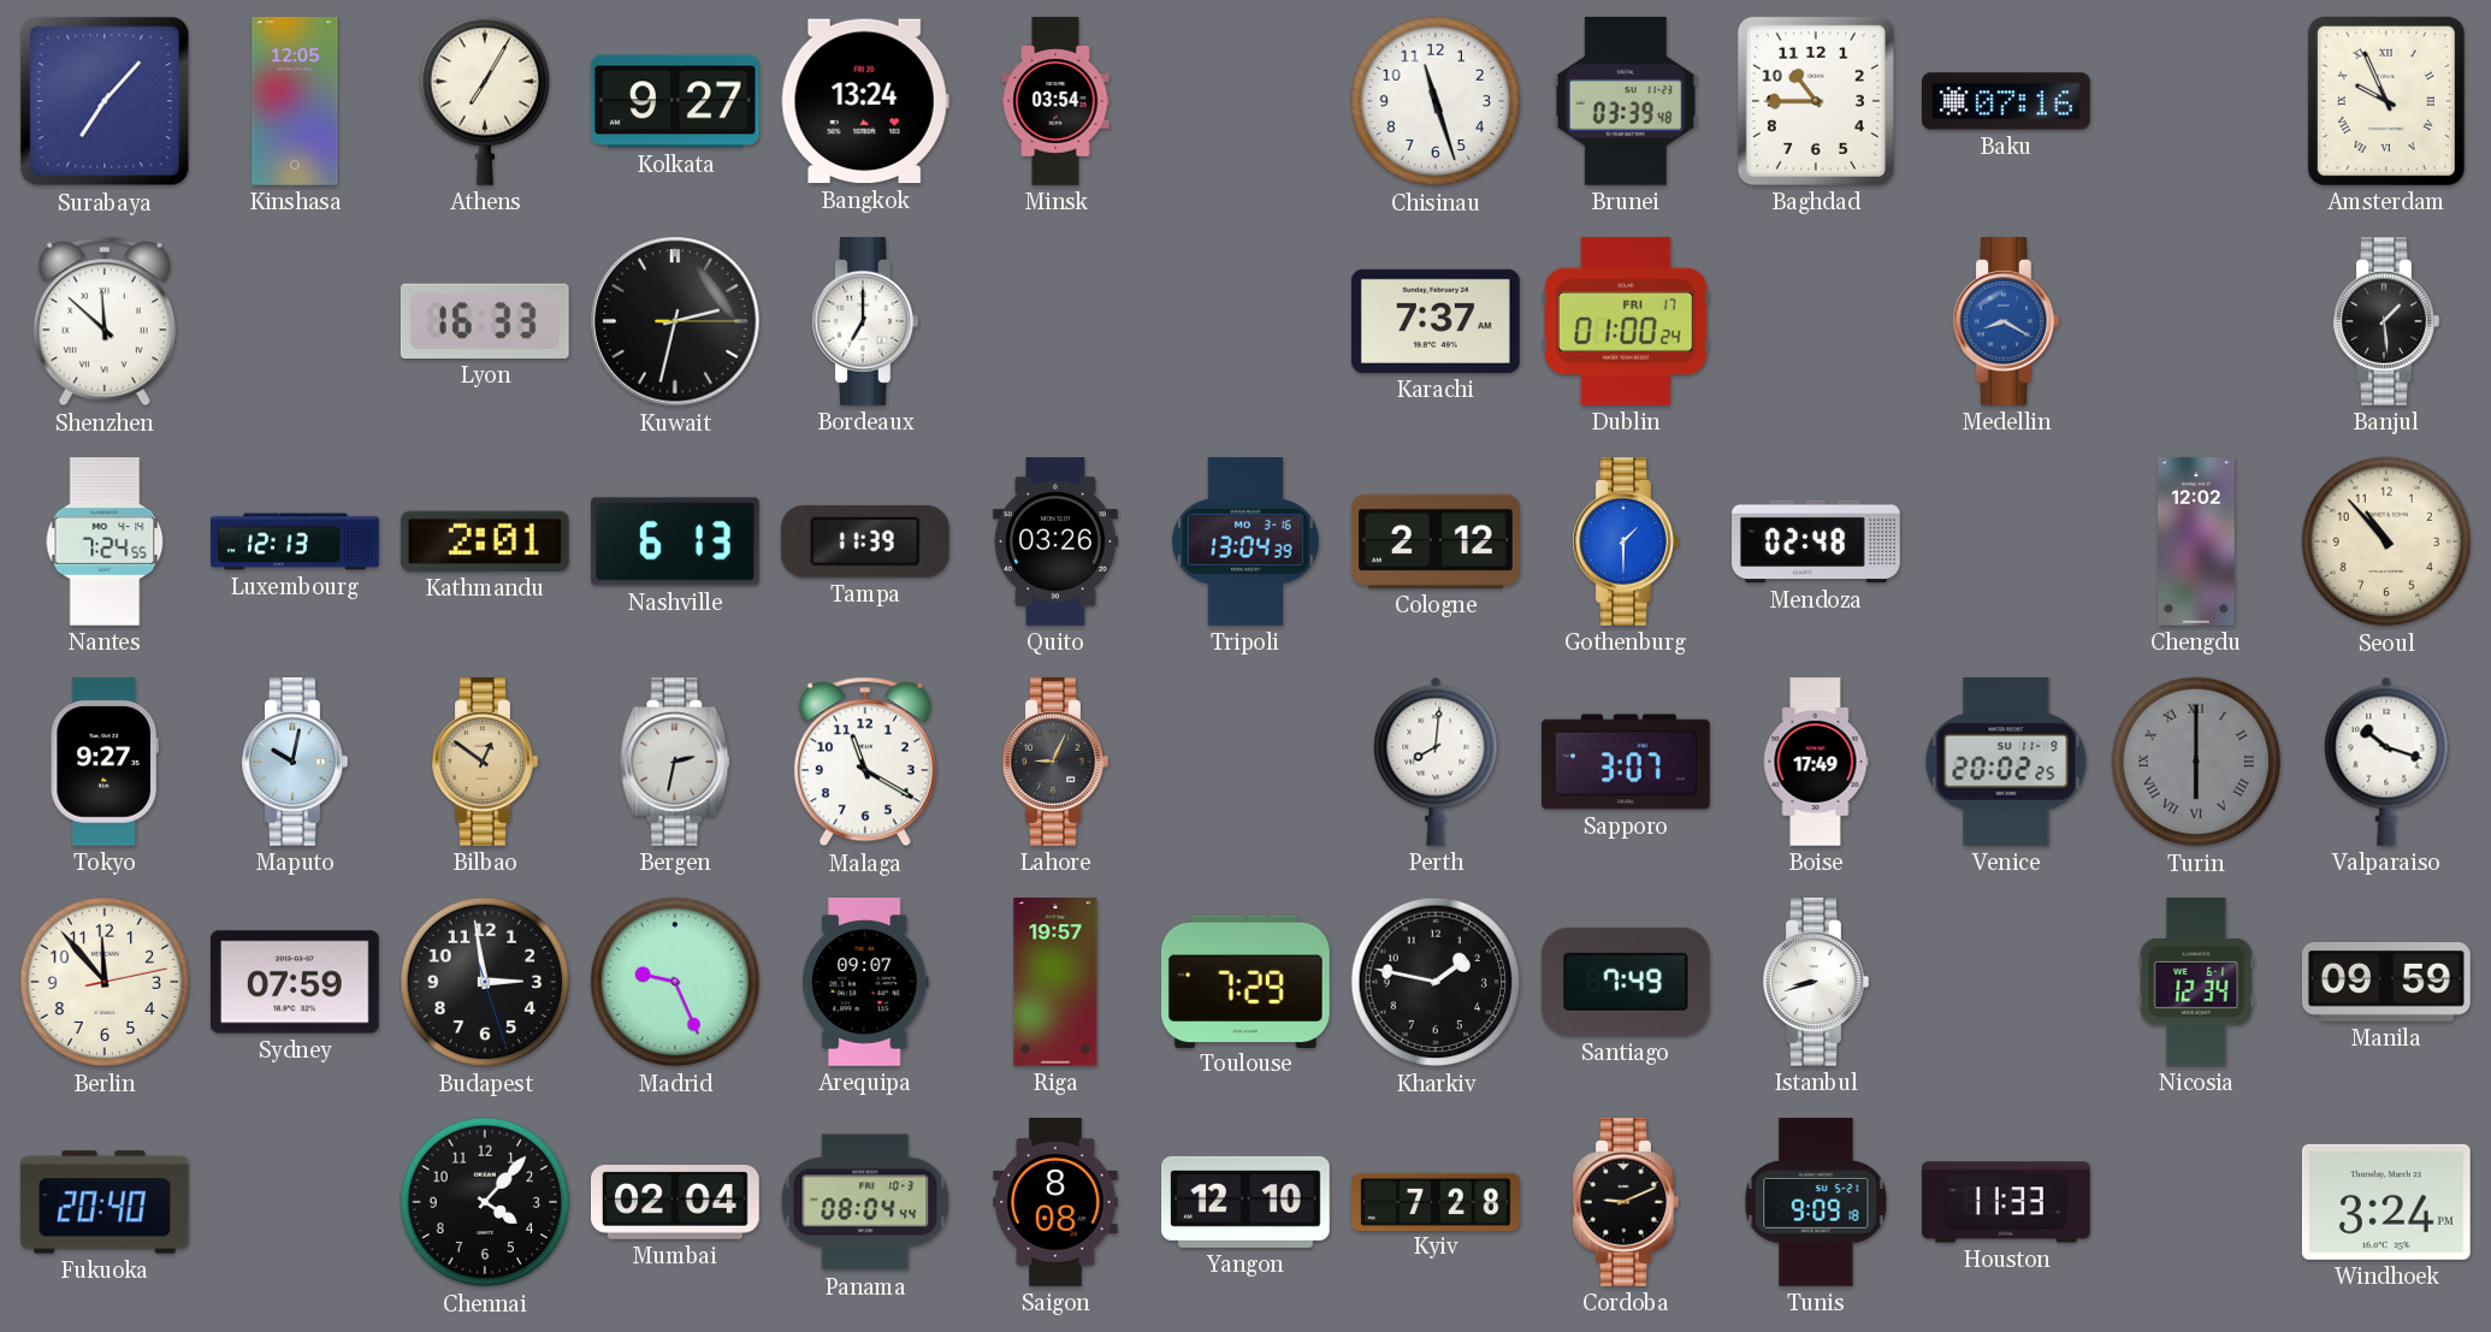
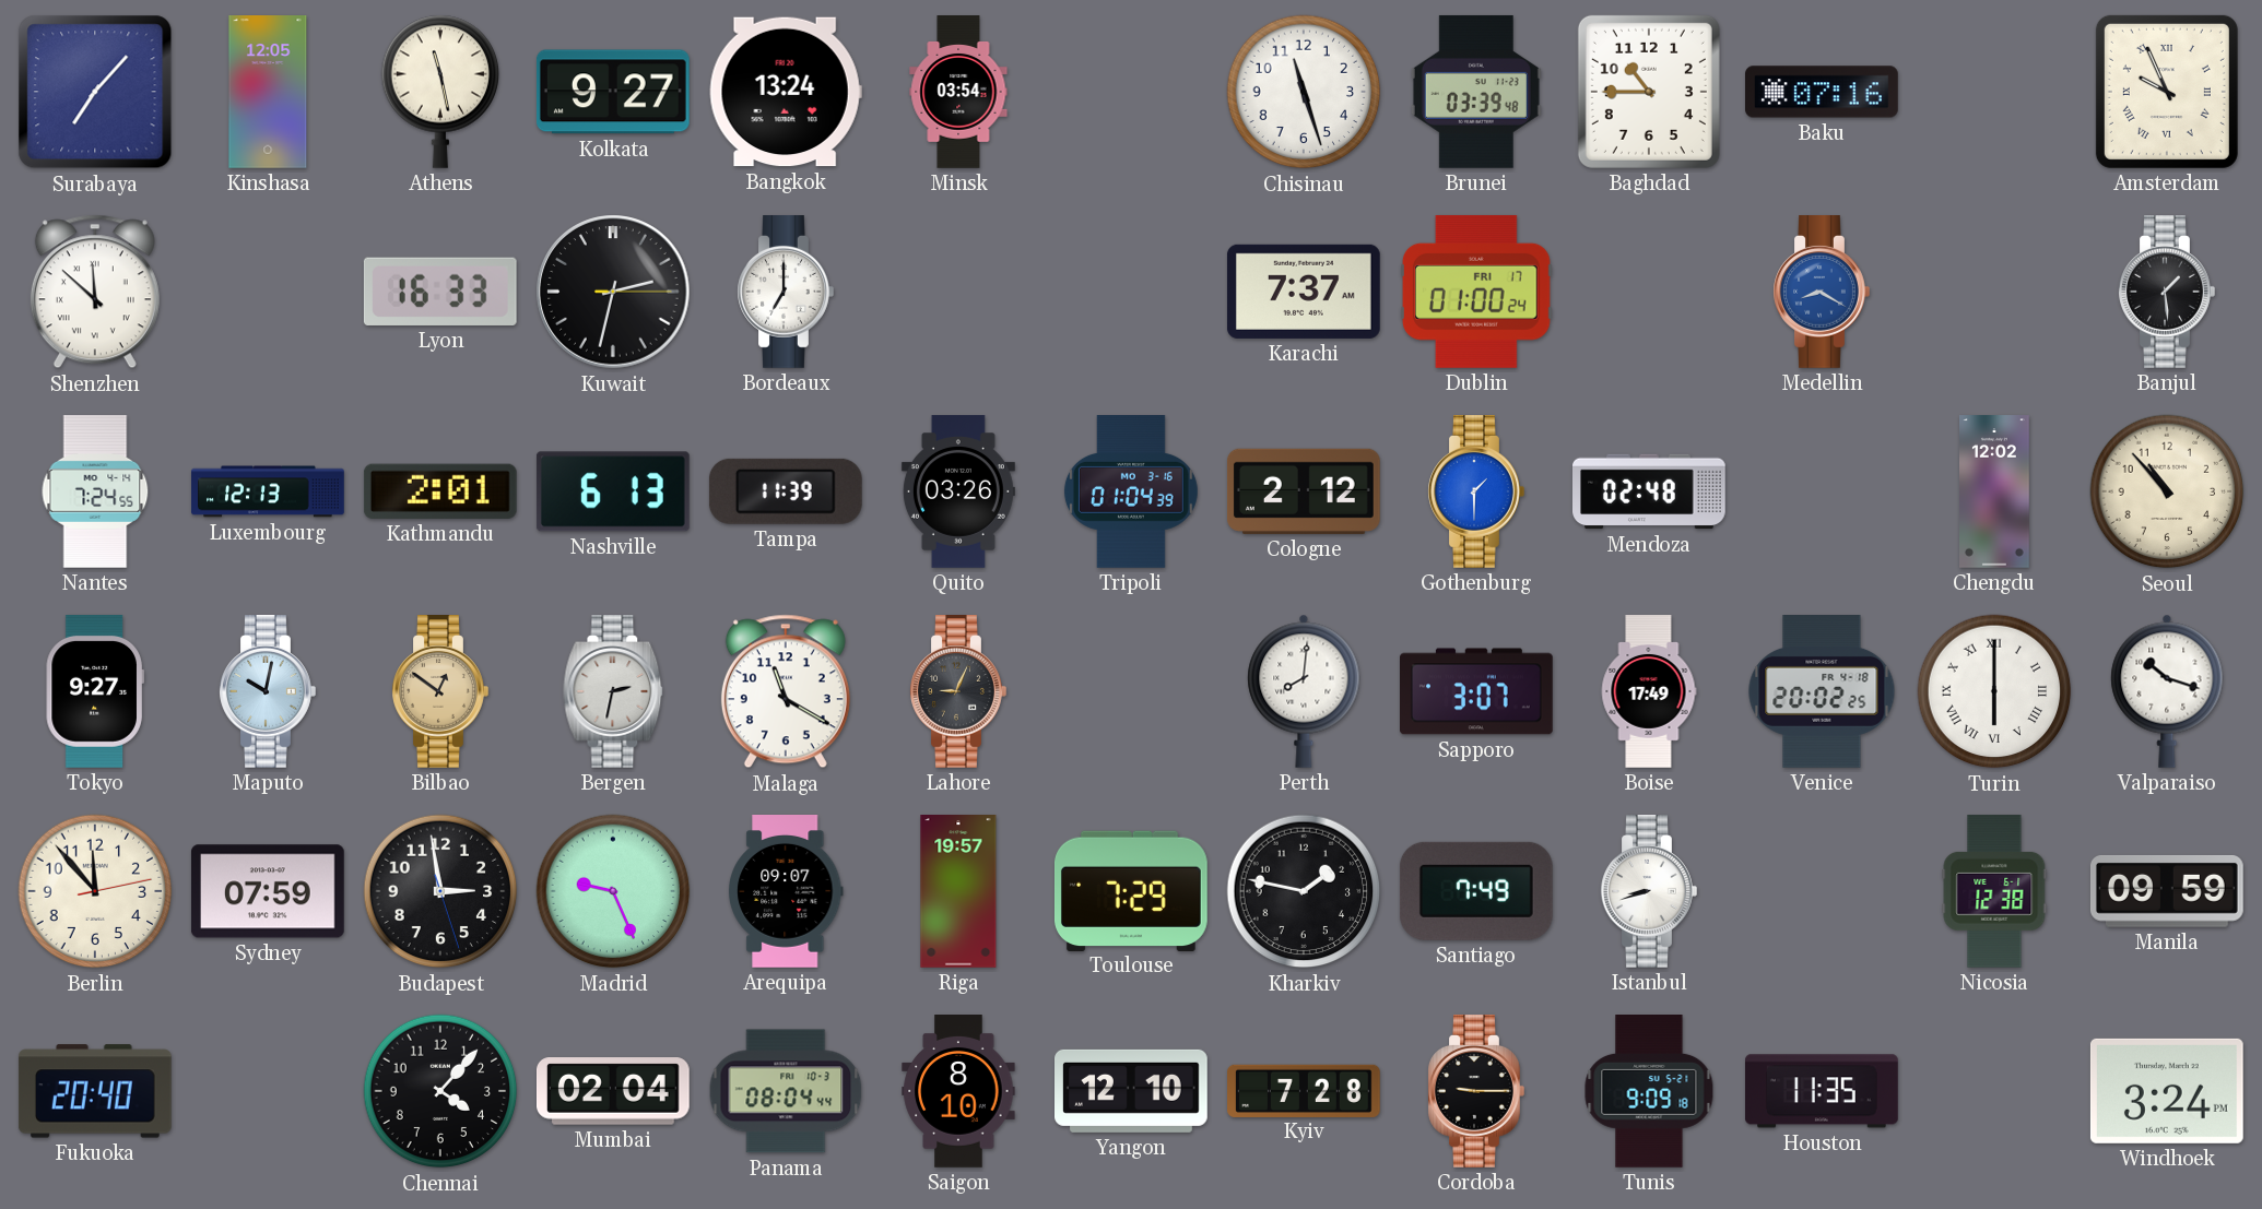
Athens: 7:05 -> 11:28
Tripoli: 13:04 -> 01:04
Venice date: SU 11-9 -> FR 4-18
Turin dial: grey -> white
Nicosia: 12:34 -> 12:38
Saigon: 8:08 -> 8:10
Cordoba: 9:11 -> 9:15
Houston: 11:33 -> 11:35
